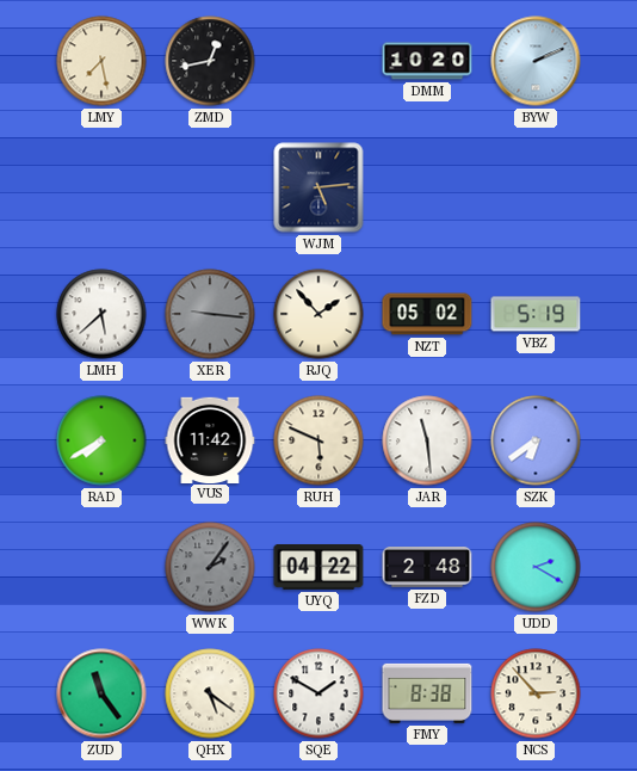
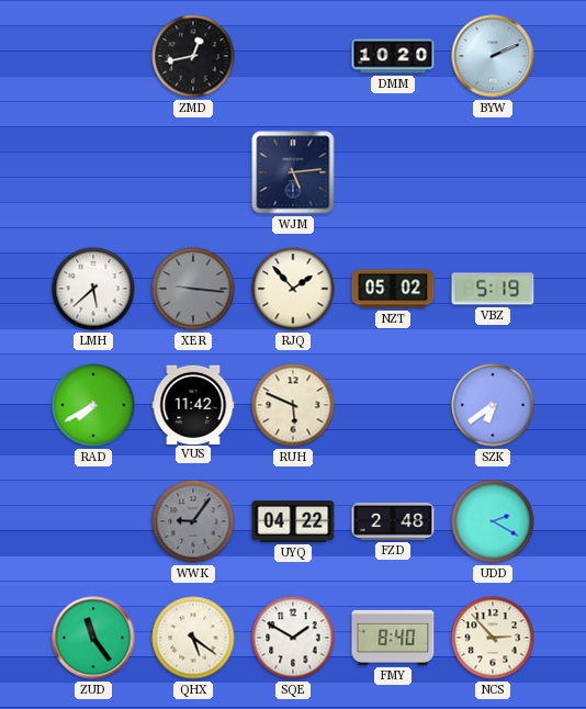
LMY: 7:28 -> none
JAR: 11:29 -> none
WWK: 2:06 -> 9:06
FMY: 8:38 -> 8:40
